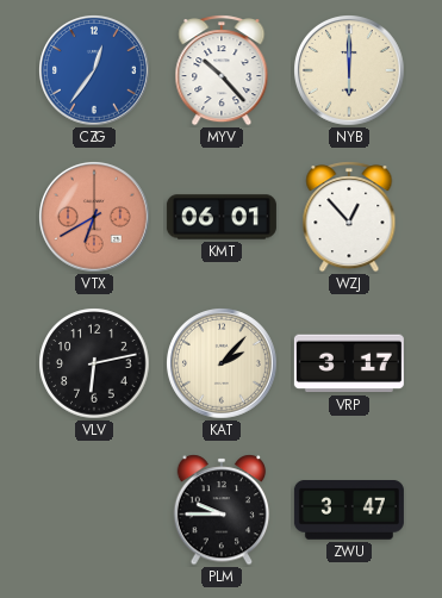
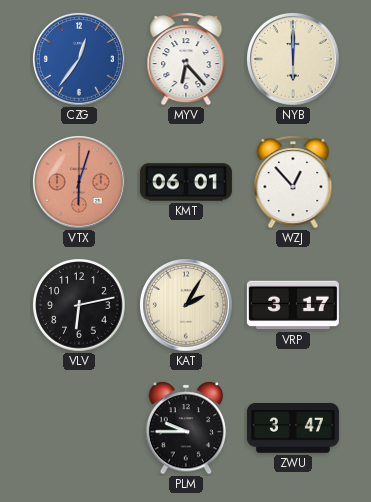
MYV: 10:23 -> 6:23
VTX: 6:40 -> 6:03
KAT: 2:07 -> 2:05
